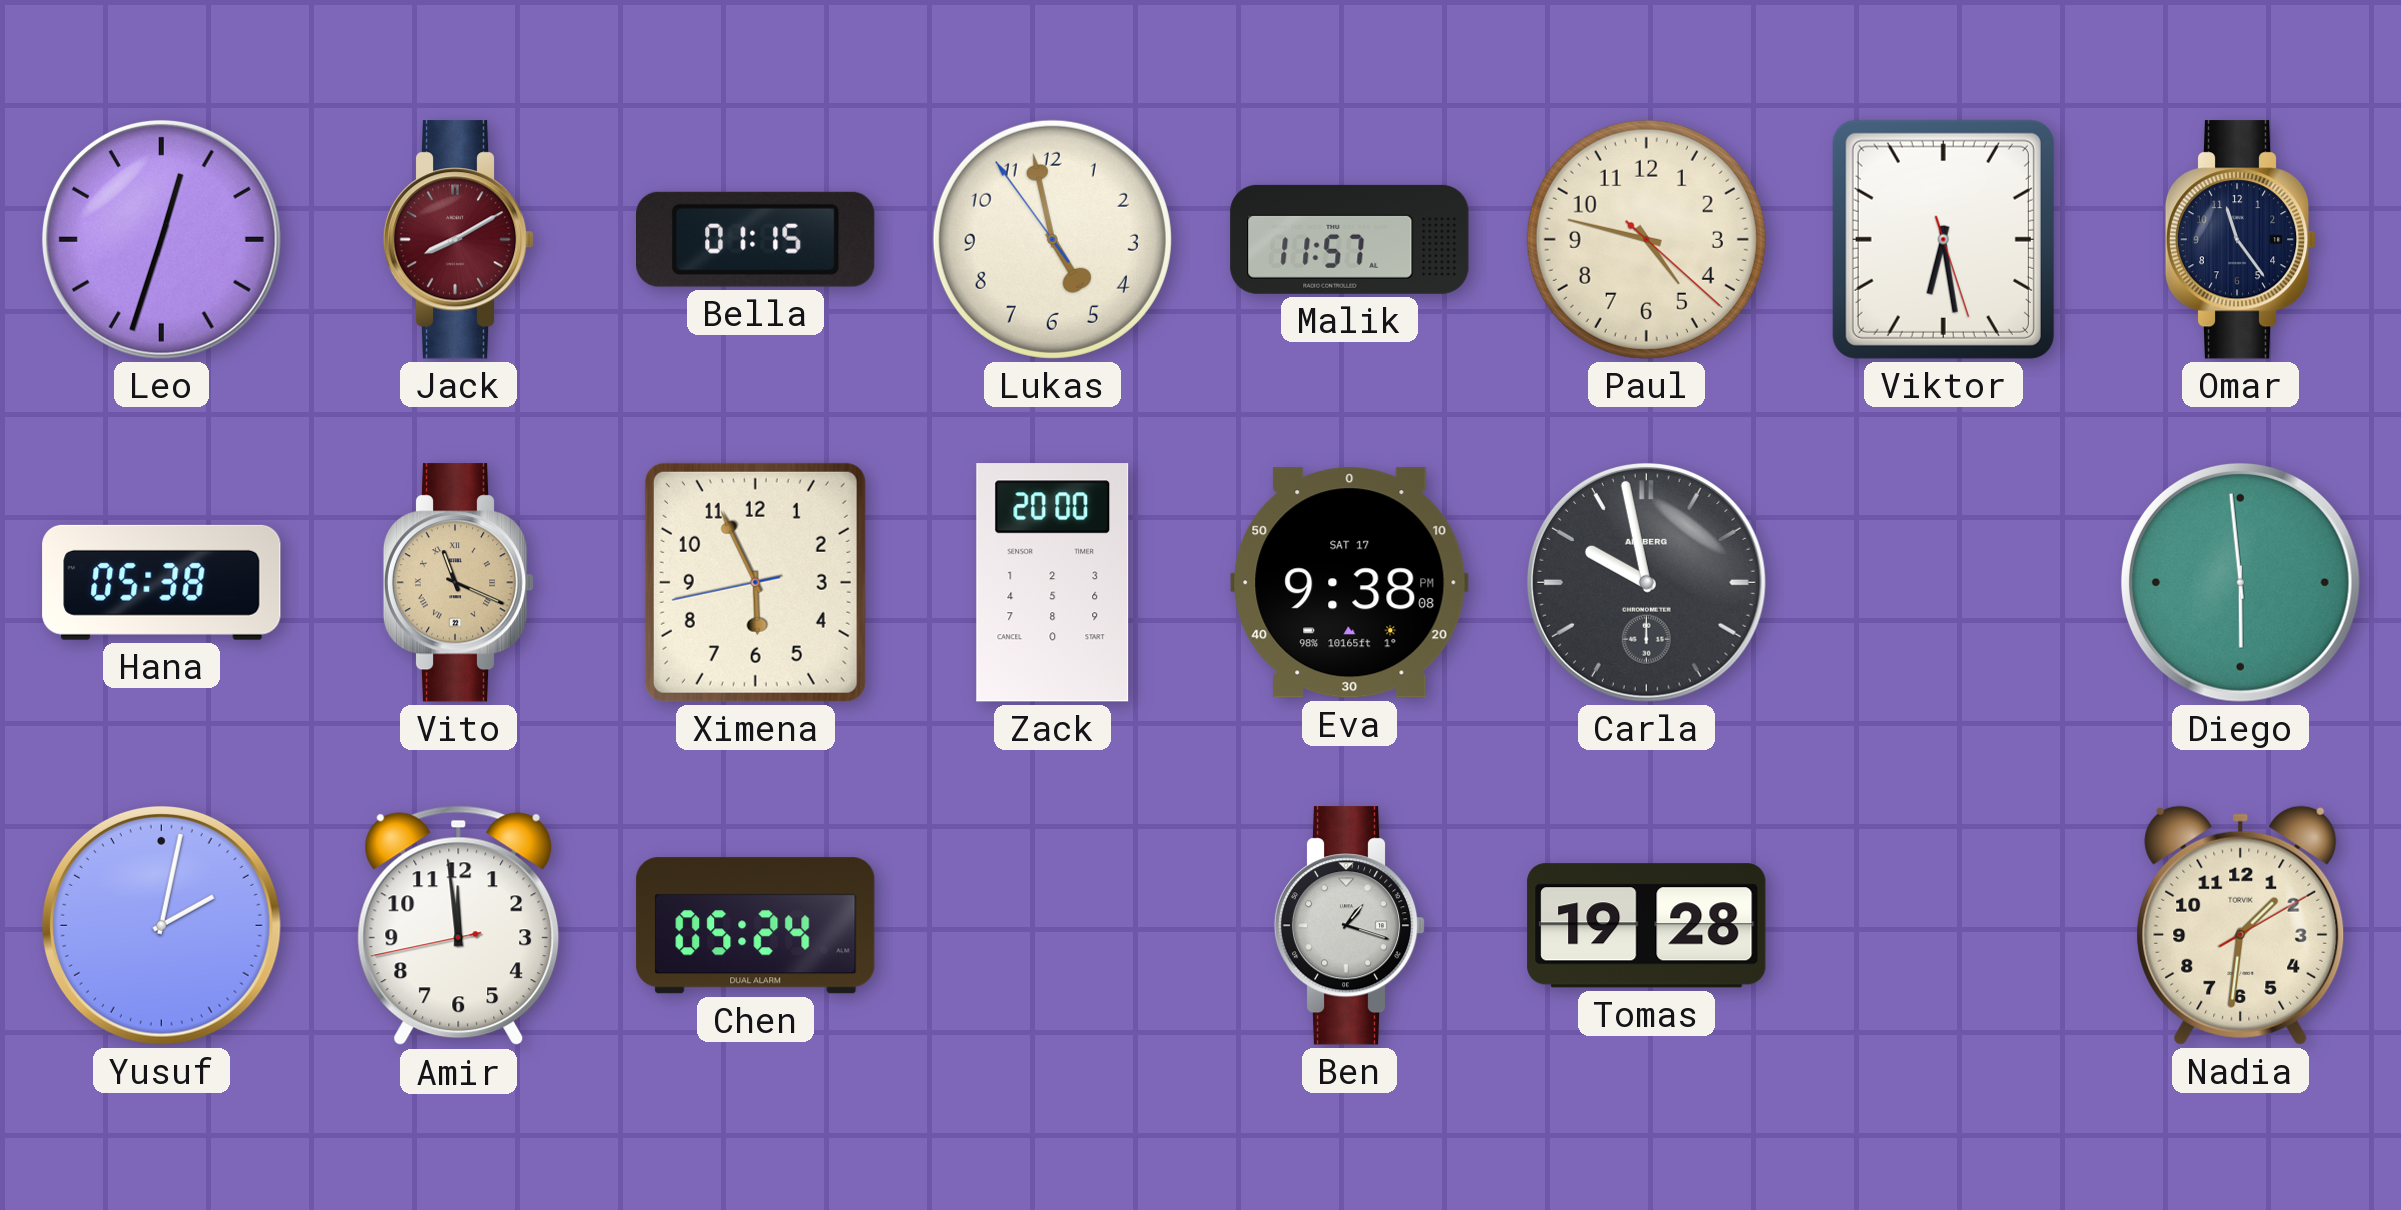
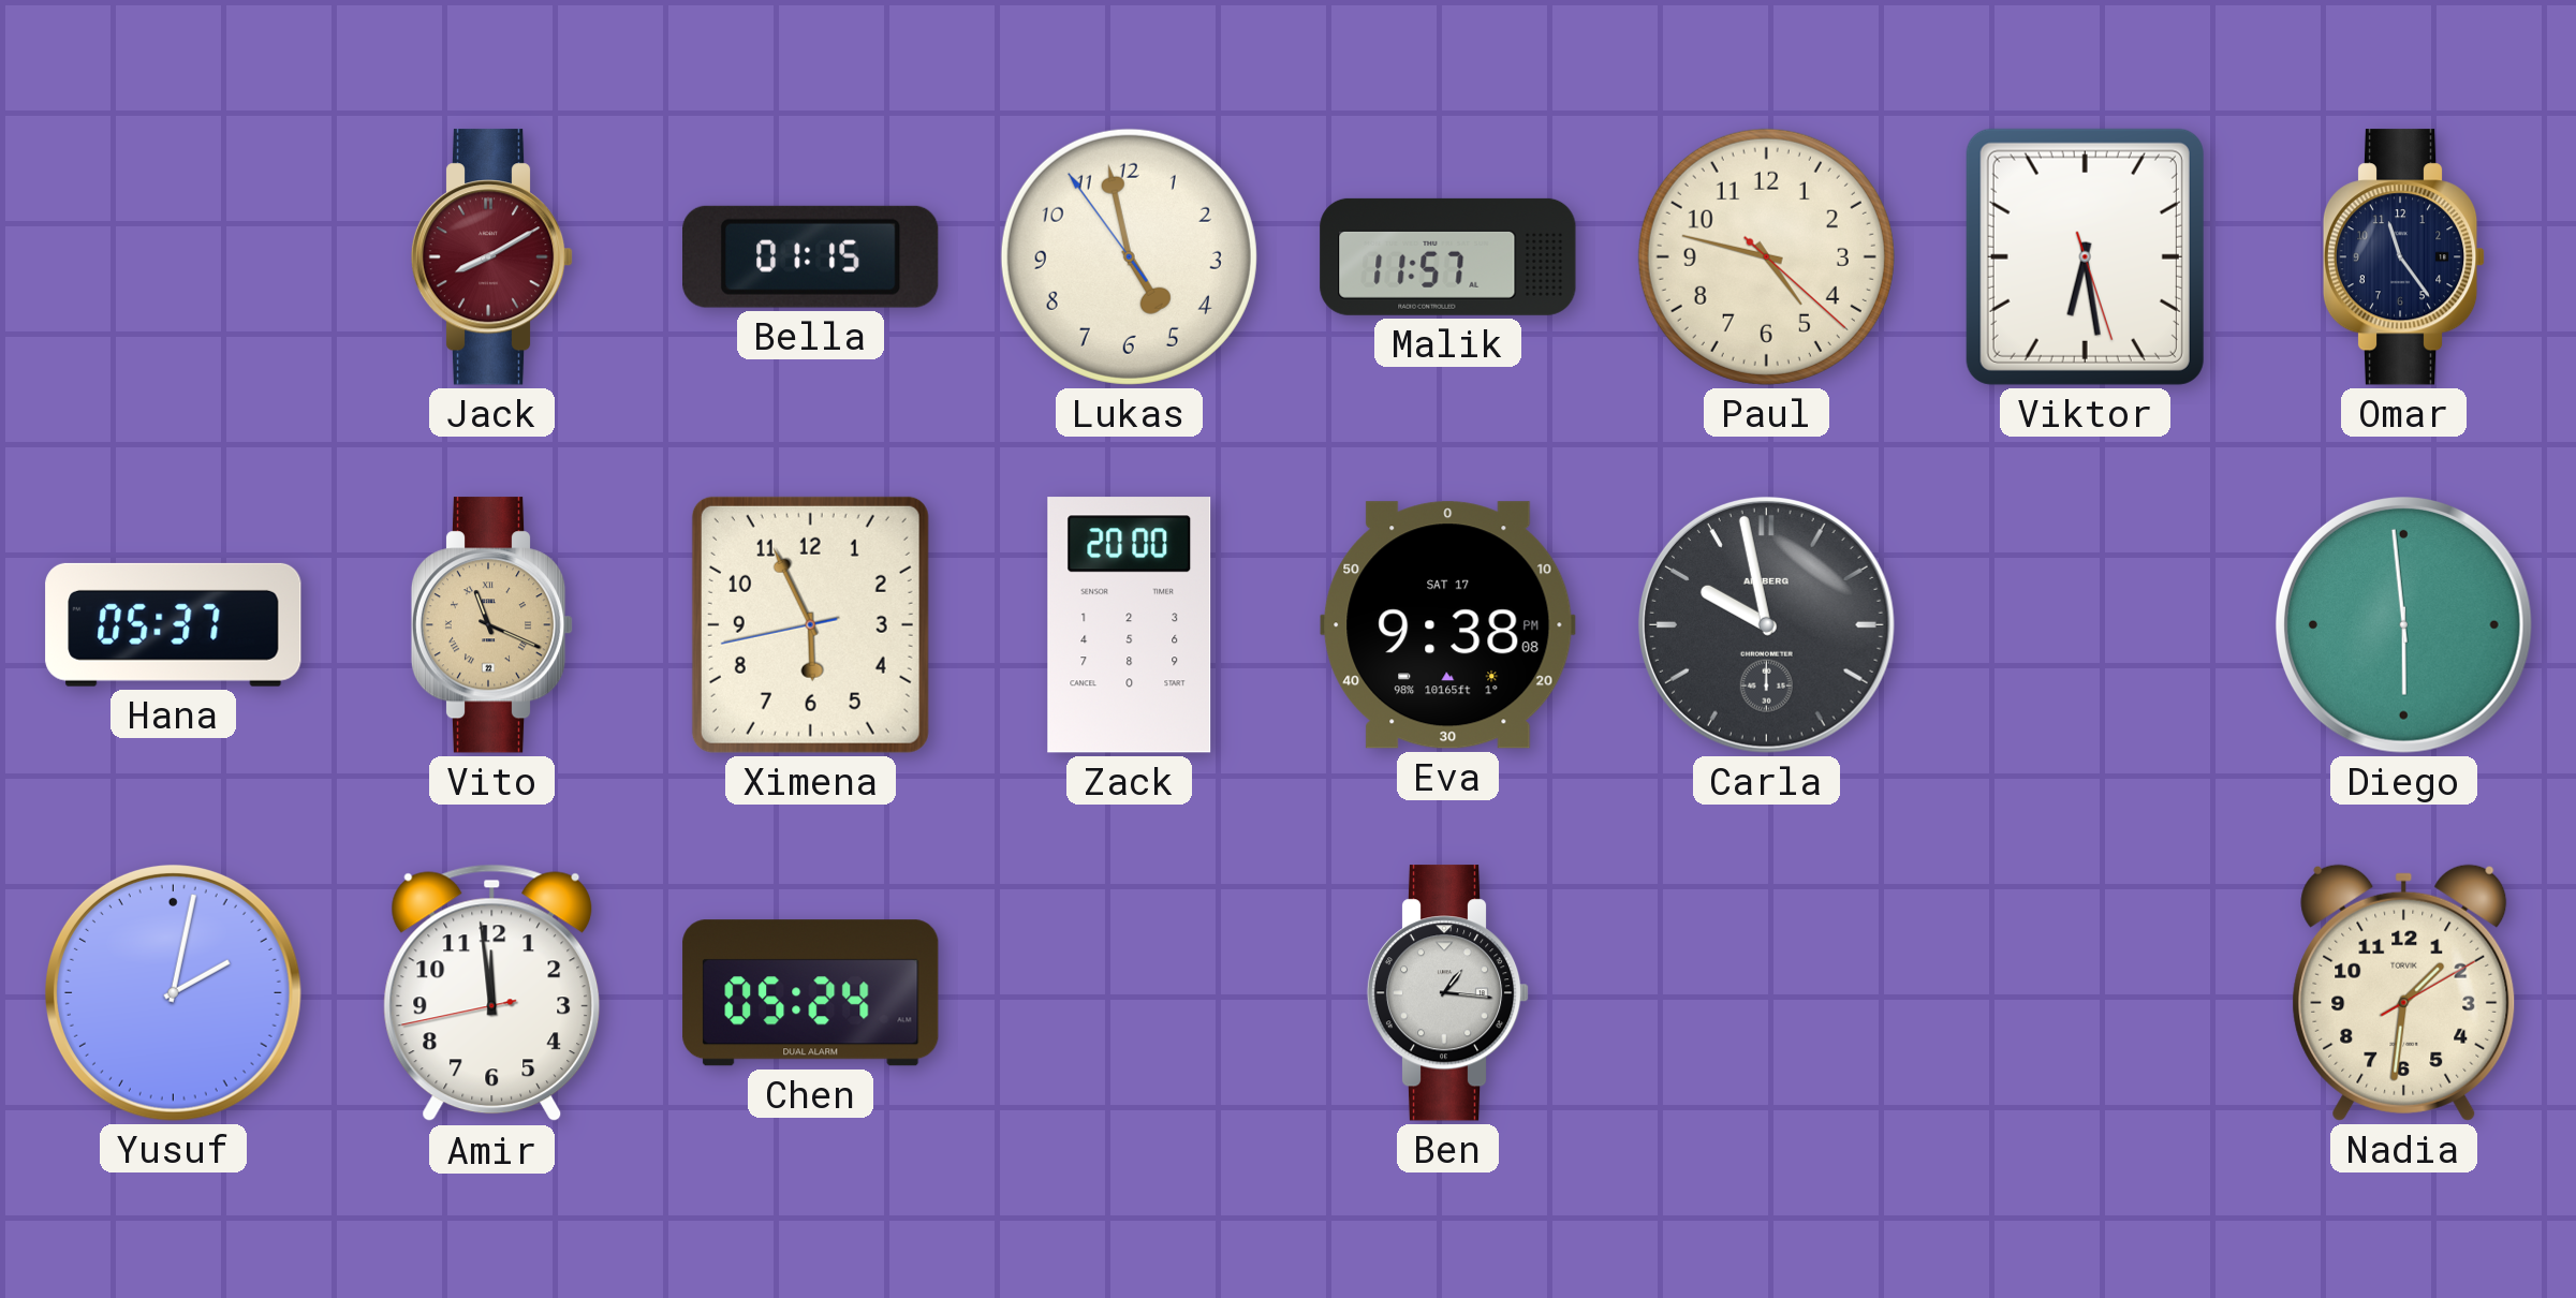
Leo: 12:33 -> none
Hana: 05:38 -> 05:37
Ben: 1:18 -> 1:16
Tomas: 19:28 -> none
